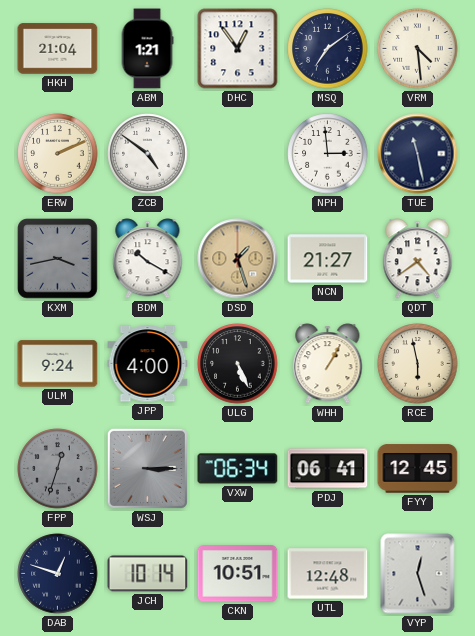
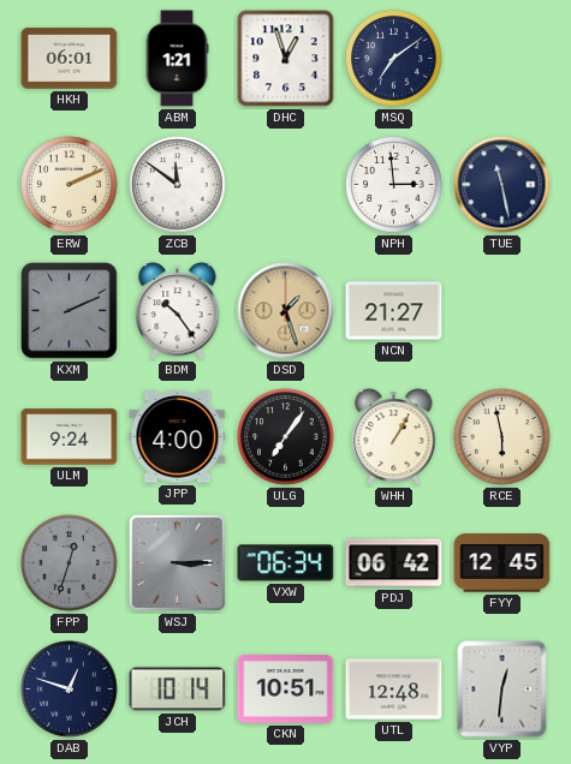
HKH: 21:04 -> 06:01
DHC: 12:54 -> 12:57
VRM: 4:29 -> none
ZCB: 4:51 -> 11:51
KXM: 3:43 -> 2:11
BDM: 10:20 -> 10:24
QDT: 4:39 -> none
ULG: 5:26 -> 7:06
PDJ: 06:41 -> 06:42
VYP: 12:27 -> 12:31
